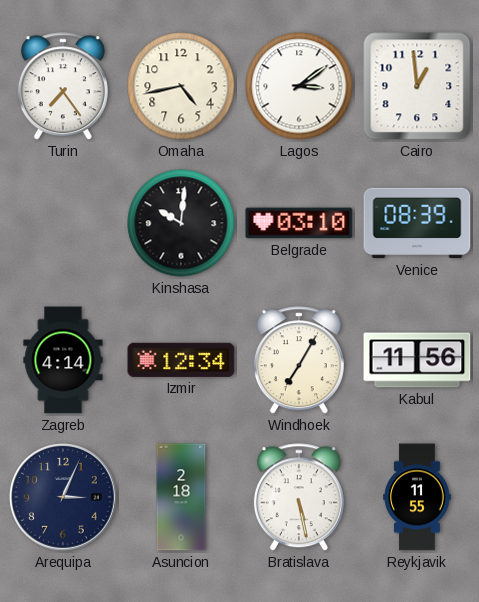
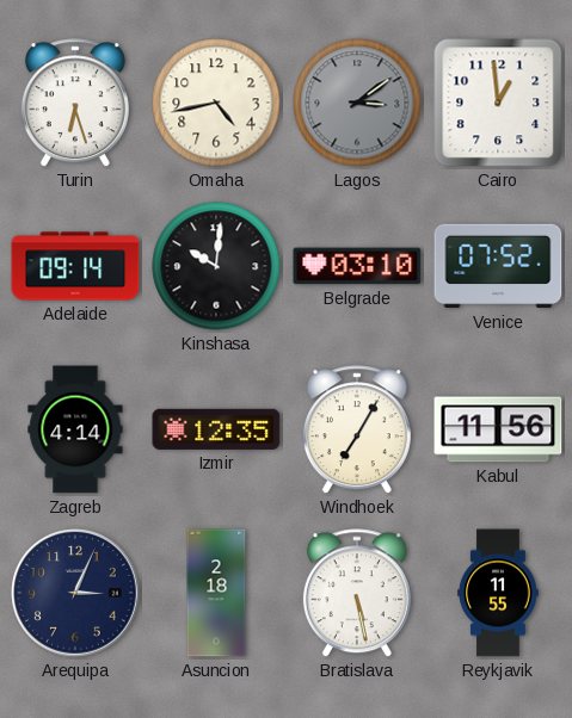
Turin: 7:24 -> 6:27
Lagos dial: white -> grey
Adelaide: none -> 09:14
Venice: 08:39 -> 07:52
Izmir: 12:34 -> 12:35
